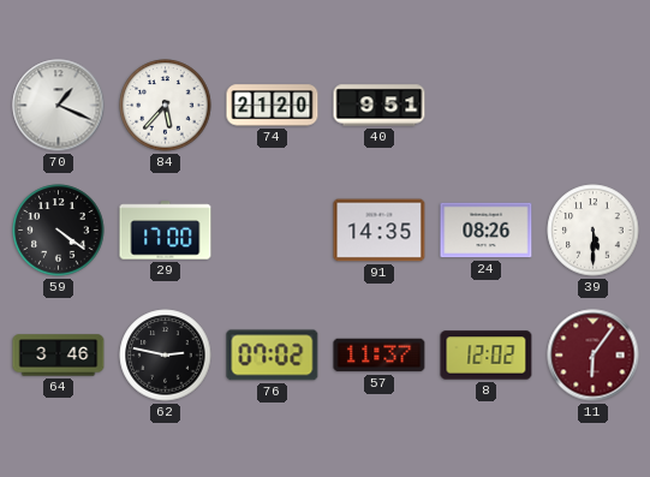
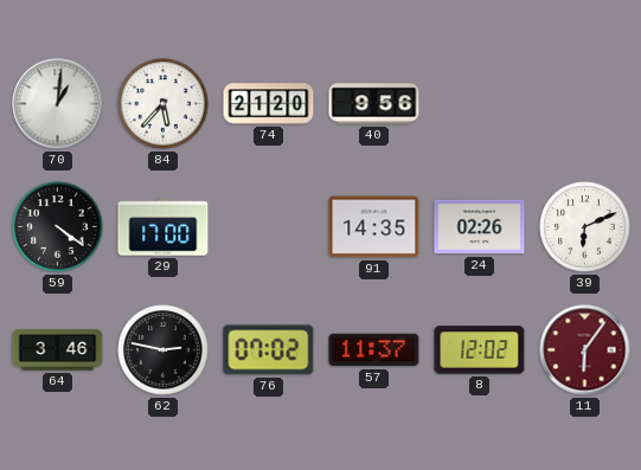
70: 1:19 -> 1:01
40: 9:51 -> 9:56
24: 08:26 -> 02:26
39: 5:30 -> 6:11
